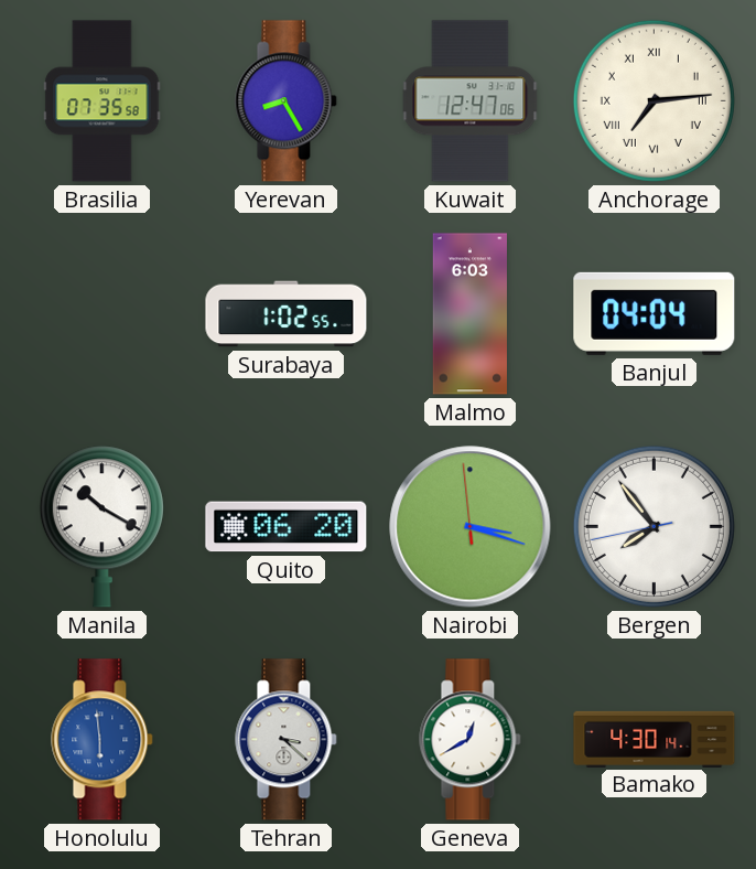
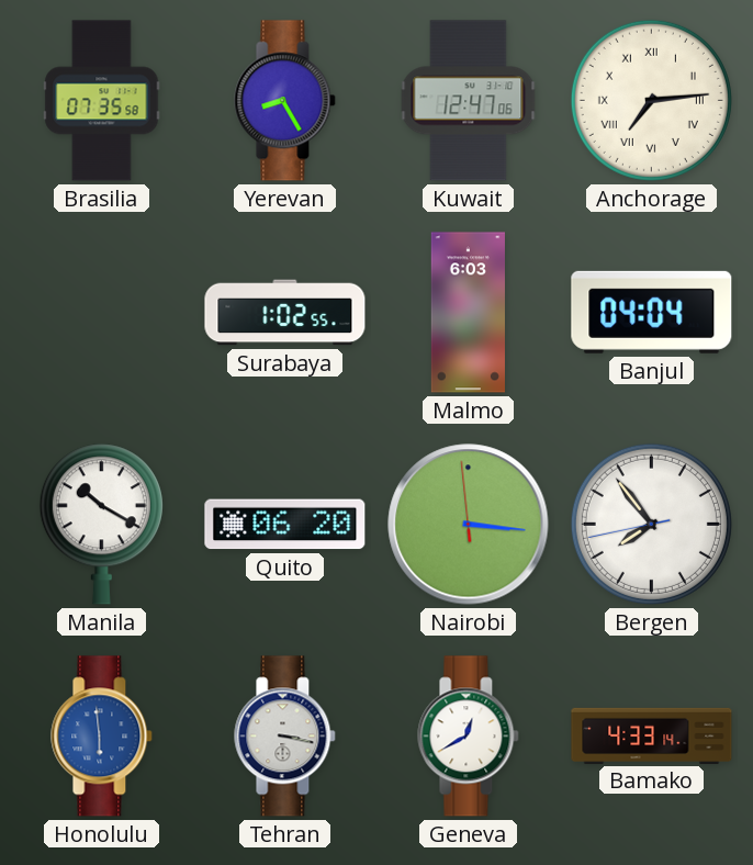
Nairobi: 3:17 -> 3:15
Tehran: 3:22 -> 3:17
Bamako: 4:30 -> 4:33
